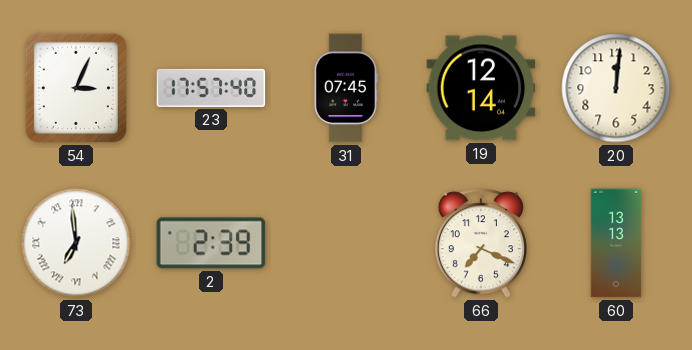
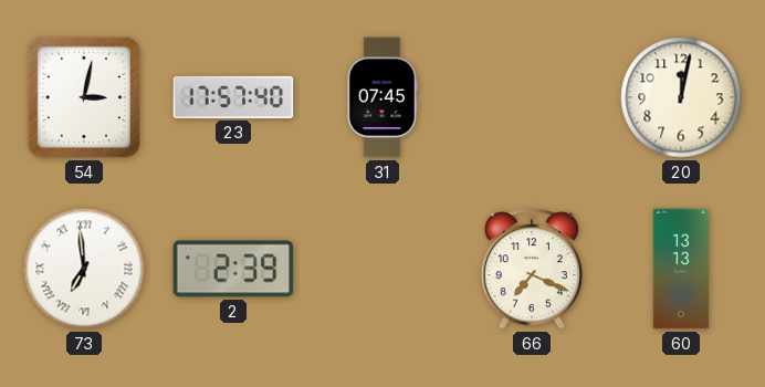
54: 3:04 -> 3:02
19: 12:14 -> none
20: 12:01 -> 12:02
